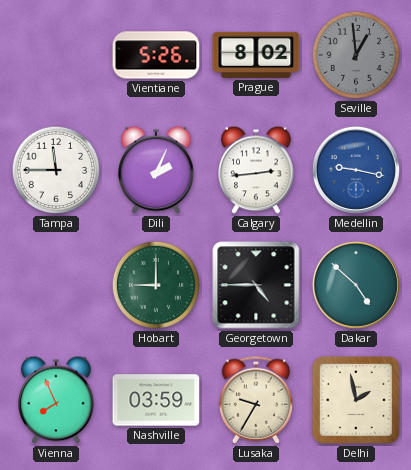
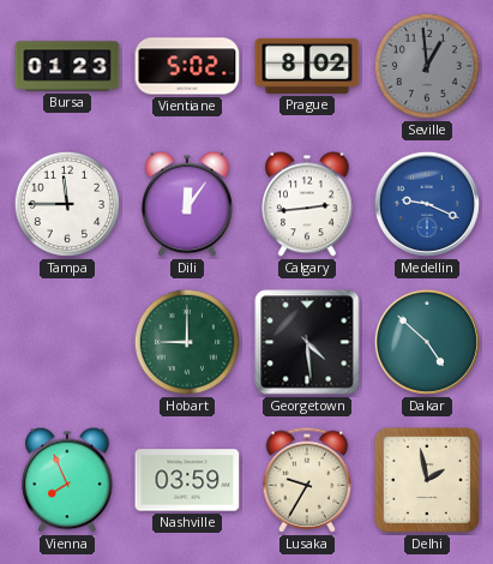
Bursa: none -> 01:23
Vientiane: 5:26 -> 5:02
Dili: 2:04 -> 12:06
Medellin: 9:17 -> 9:19
Georgetown: 4:45 -> 4:29
